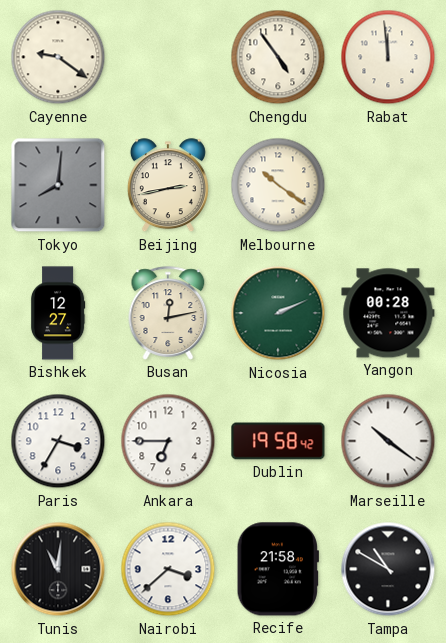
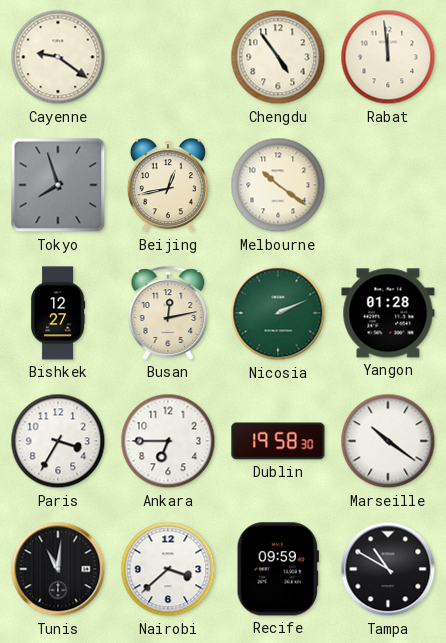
Tokyo: 8:01 -> 7:57
Beijing: 2:43 -> 12:43
Yangon: 00:28 -> 01:28
Dublin: 19:58:42 -> 19:58:30
Recife: 21:58 -> 09:59
